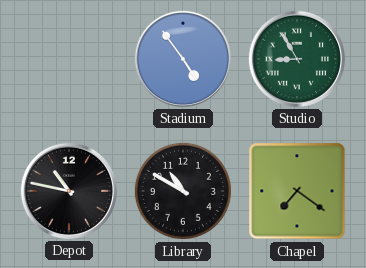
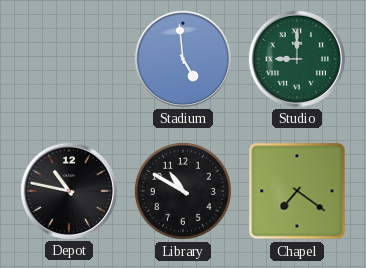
Stadium: 4:54 -> 4:59
Studio: 8:55 -> 9:00
